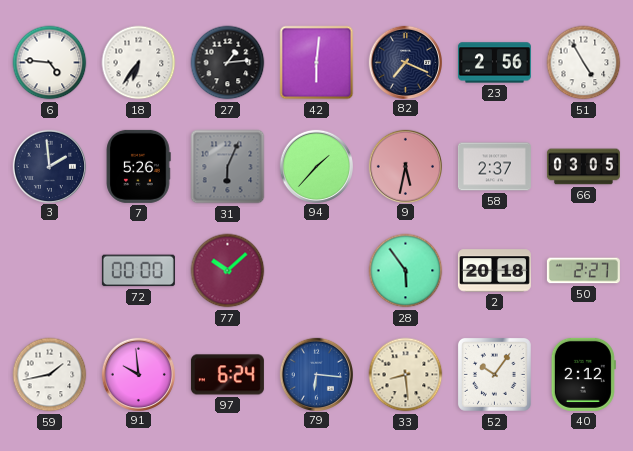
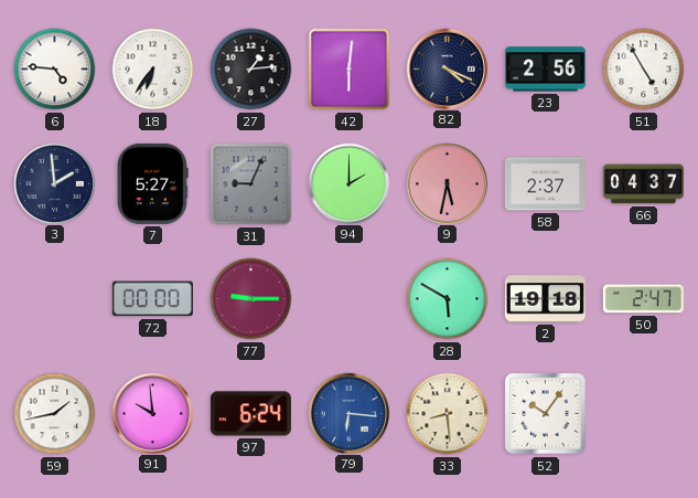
82: 7:19 -> 4:19
7: 5:26 -> 5:27
31: 6:04 -> 9:04
94: 1:37 -> 2:00
66: 03:05 -> 04:37
77: 10:08 -> 9:15
28: 5:54 -> 5:50
2: 20:18 -> 19:18
50: 2:27 -> 2:47
40: 2:12 -> none
